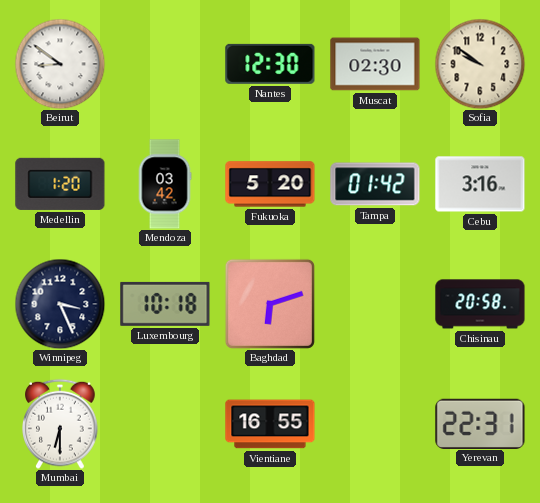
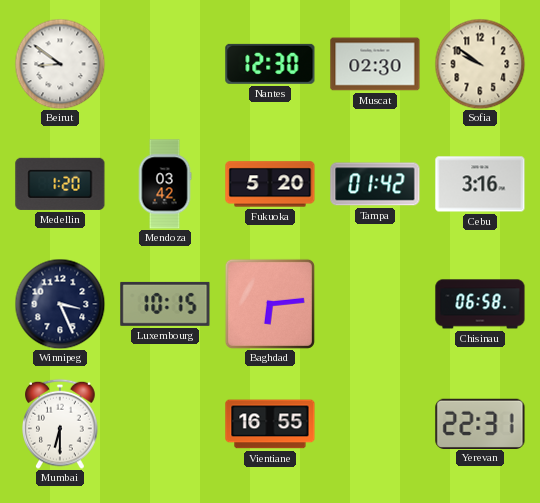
Luxembourg: 10:18 -> 10:15
Baghdad: 6:12 -> 6:14
Chisinau: 20:58 -> 06:58
